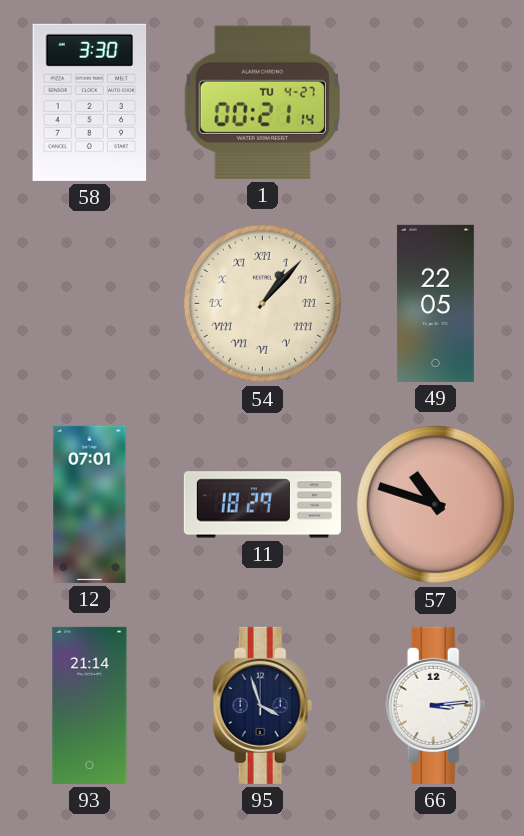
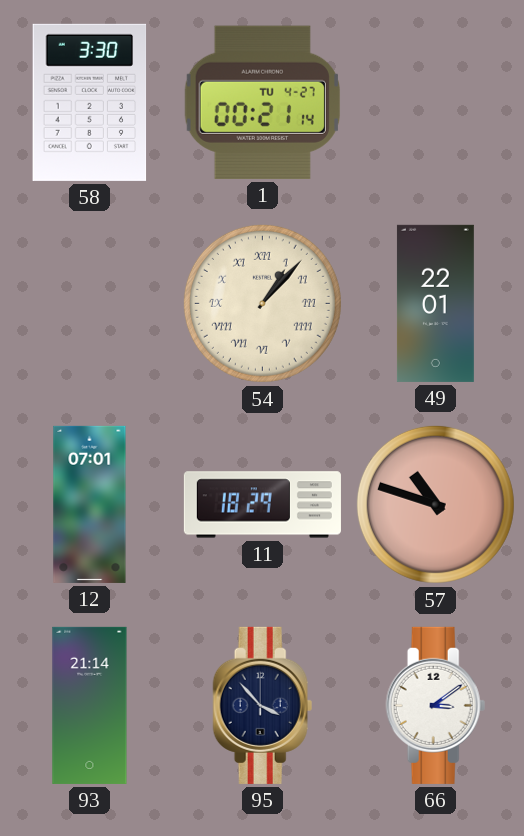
49: 22:05 -> 22:01
95: 3:57 -> 3:53
66: 3:14 -> 3:09
